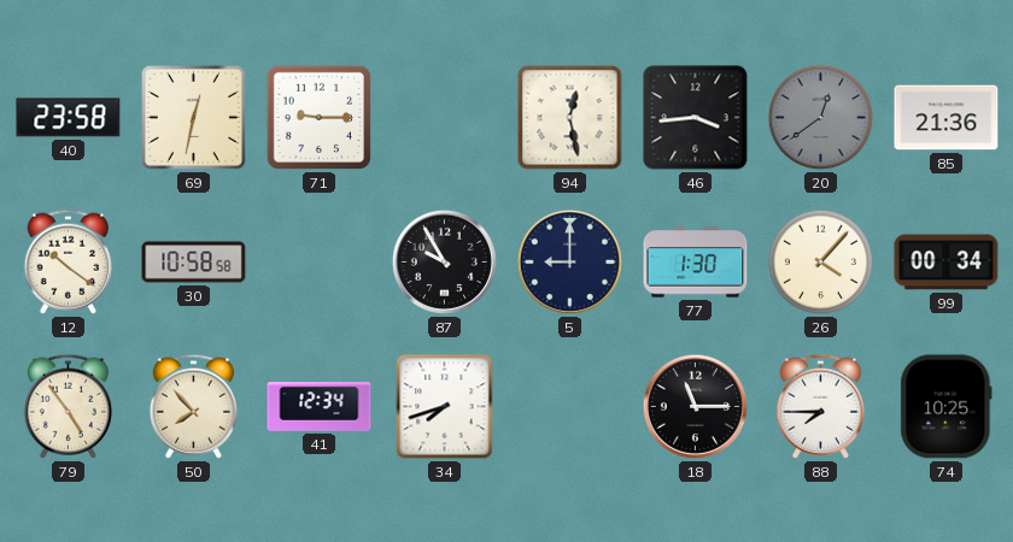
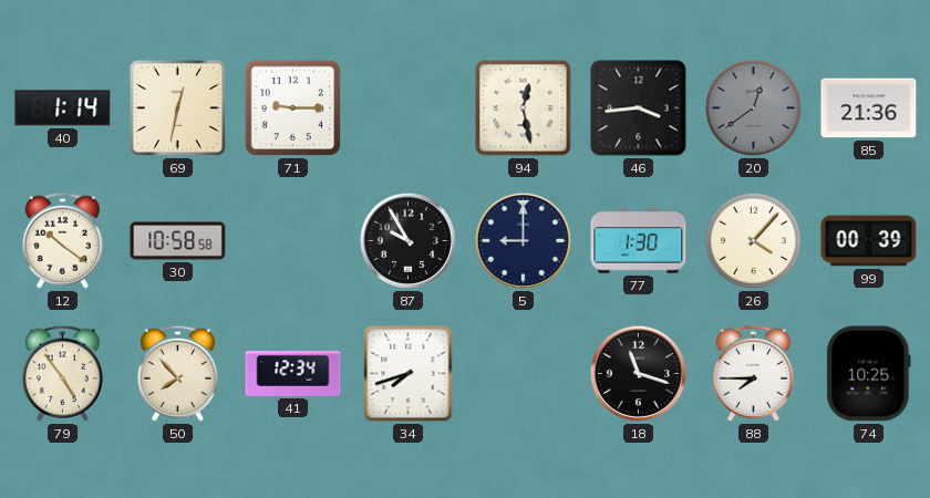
40: 23:58 -> 1:14
99: 00:34 -> 00:39
18: 11:15 -> 11:18
